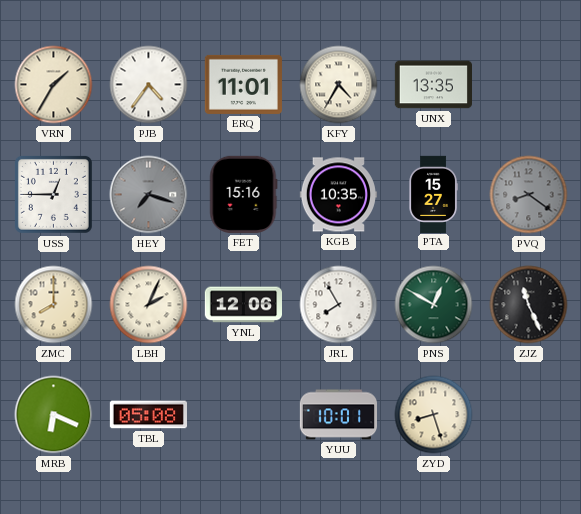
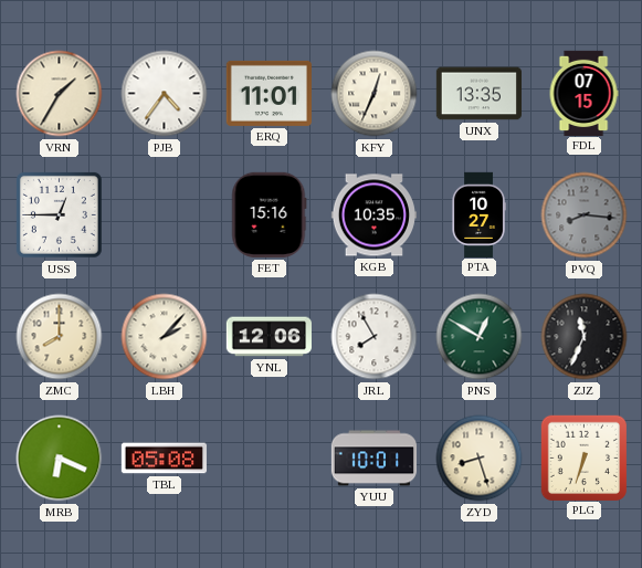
KFY: 4:35 -> 12:34
FDL: none -> 07:15
HEY: 7:18 -> none
PTA: 15:27 -> 10:27
PVQ: 8:21 -> 8:16
LBH: 2:04 -> 2:07
ZJZ: 11:26 -> 11:34
PLG: none -> 6:33
